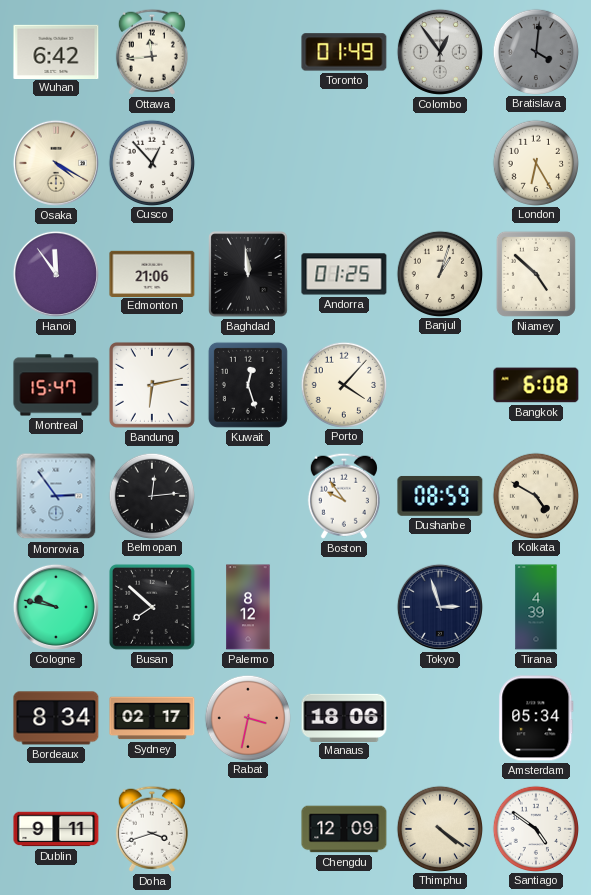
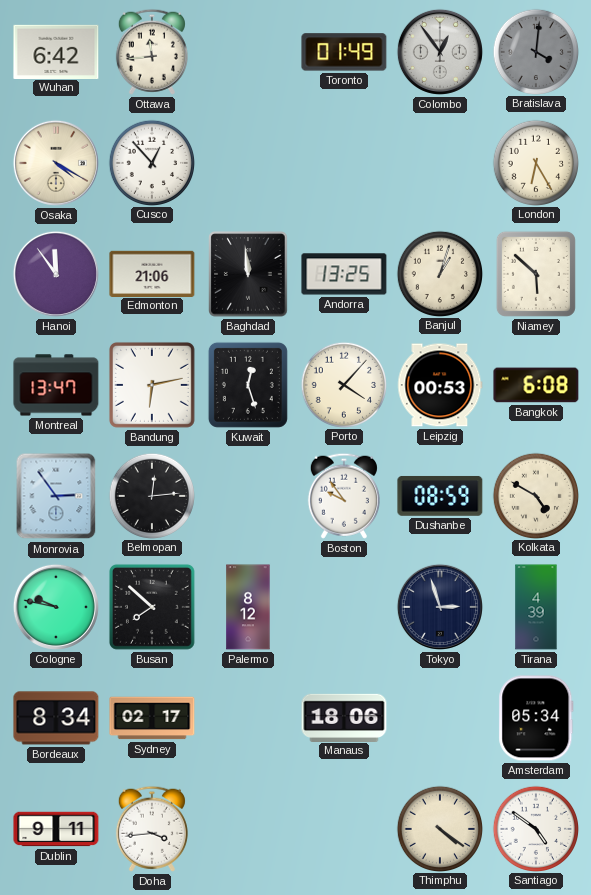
Andorra: 01:25 -> 13:25
Niamey: 4:52 -> 5:52
Montreal: 15:47 -> 13:47
Leipzig: none -> 00:53
Rabat: 3:32 -> none
Doha: 3:42 -> 3:44
Chengdu: 12:09 -> none
